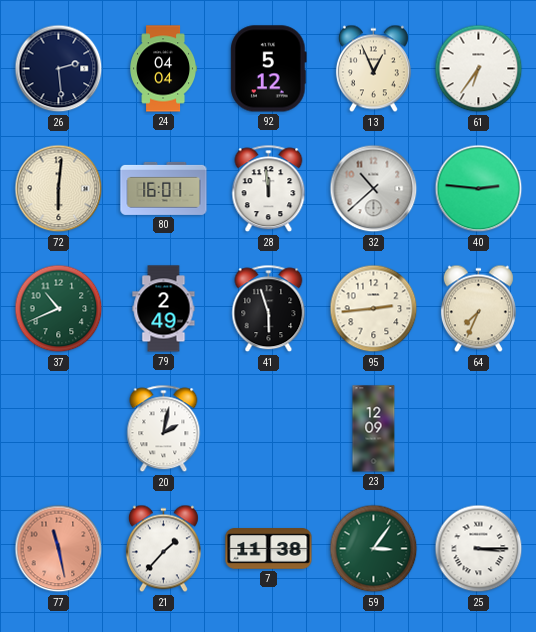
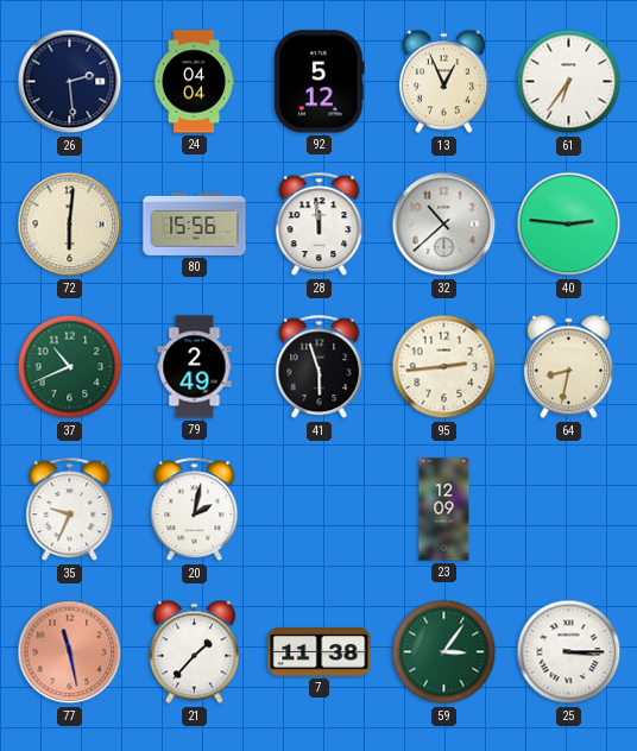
80: 16:01 -> 15:56
64: 7:34 -> 8:32
35: none -> 9:34
